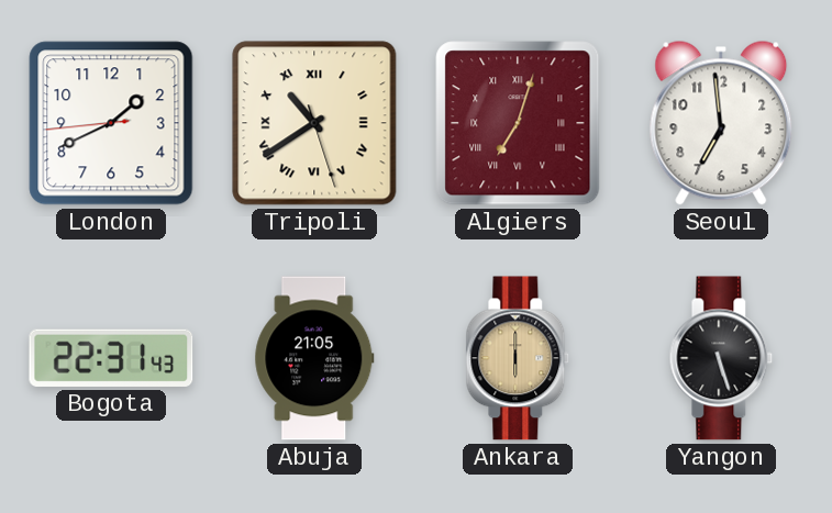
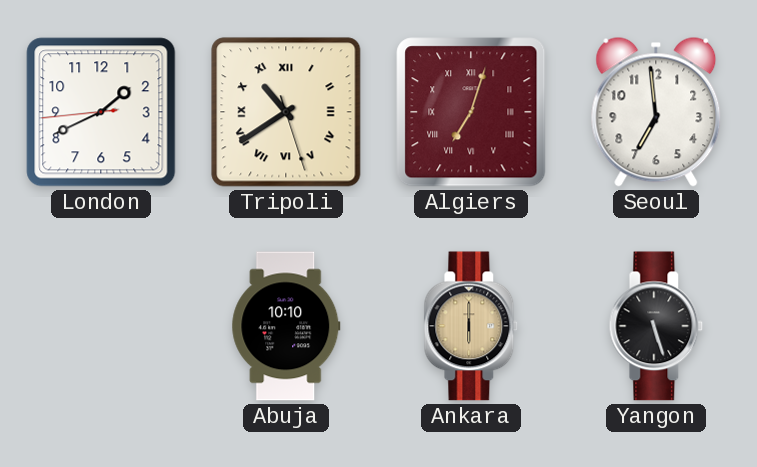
Bogota: 22:31 -> none
Abuja: 21:05 -> 10:10
